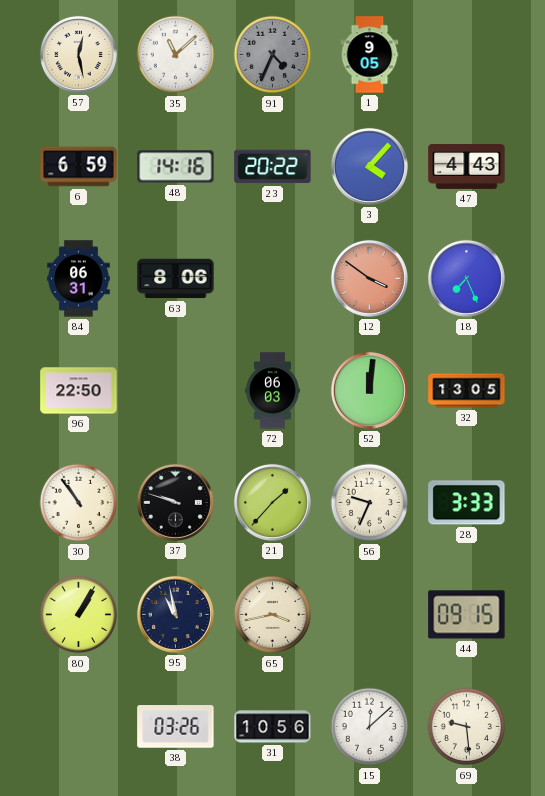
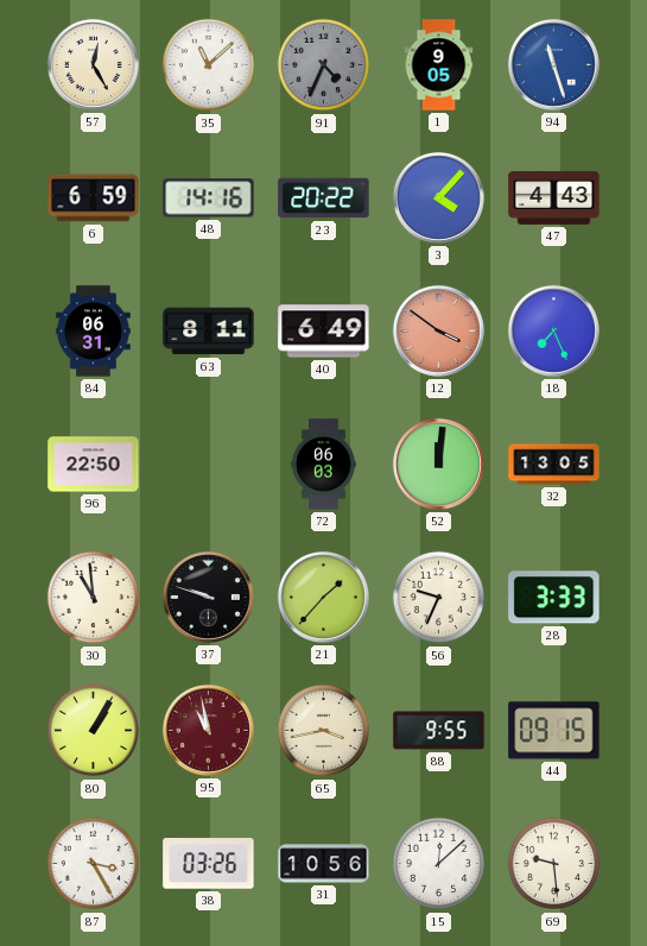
57: 12:28 -> 12:25
94: none -> 11:27
63: 8:06 -> 8:11
40: none -> 6:49
30: 10:54 -> 10:59
95 dial: navy -> burgundy
88: none -> 9:55
87: none -> 3:25
